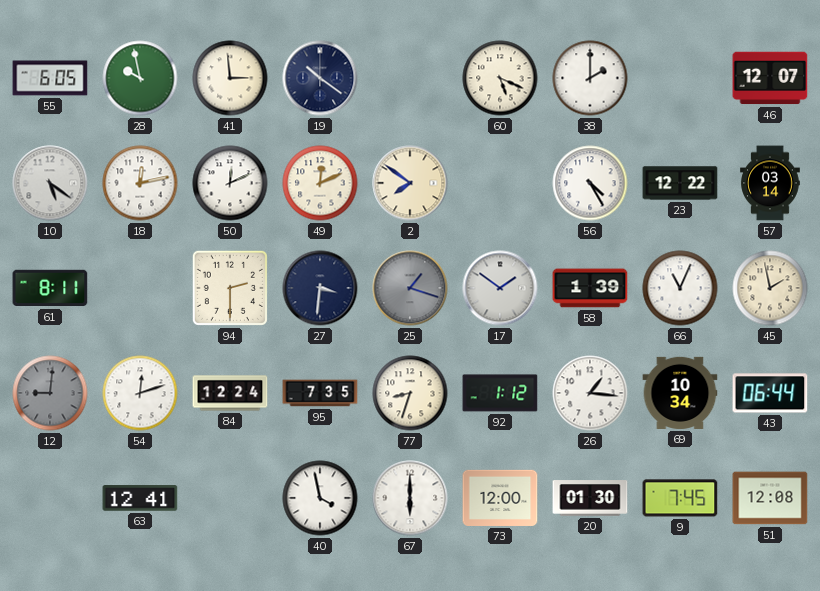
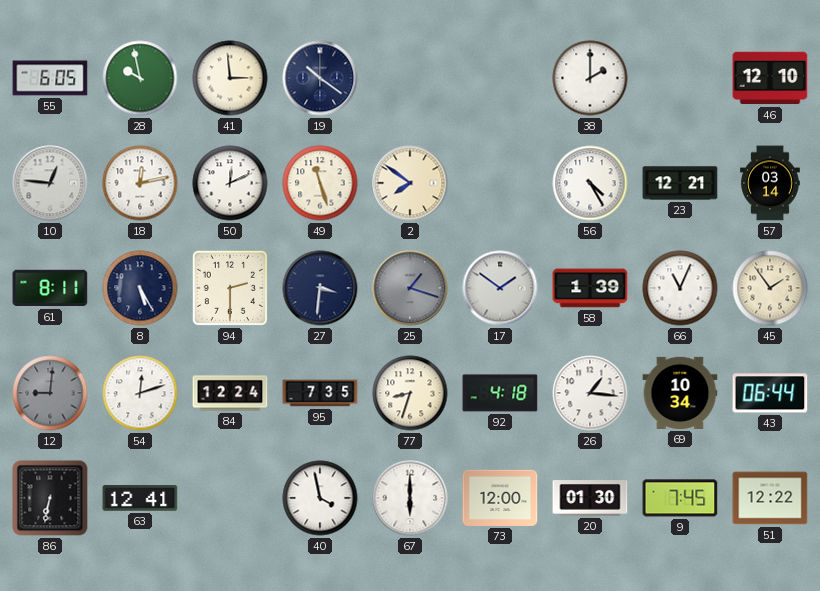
60: 5:19 -> none
46: 12:07 -> 12:10
10: 5:21 -> 12:46
49: 12:11 -> 11:27
23: 12:22 -> 12:21
8: none -> 5:25
45: 1:58 -> 1:54
92: 1:12 -> 4:18
86: none -> 6:32
51: 12:08 -> 12:22
